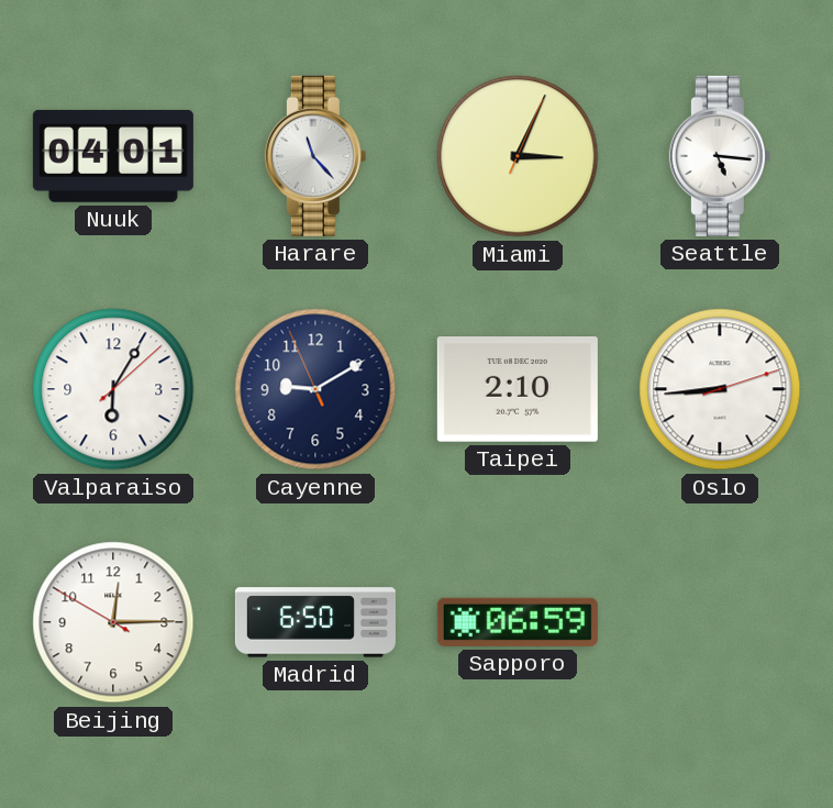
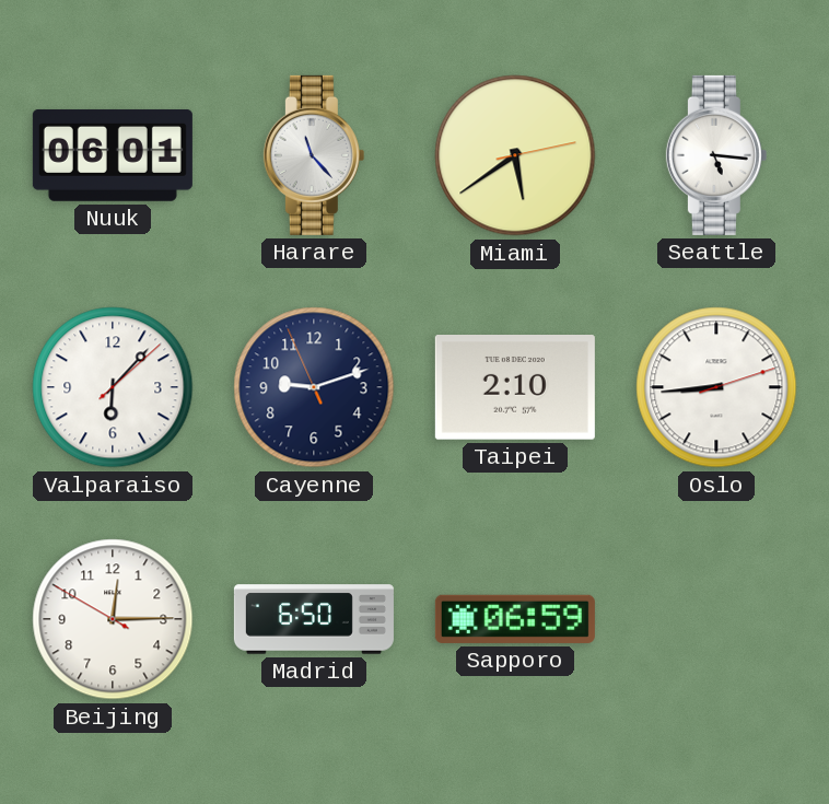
Nuuk: 04:01 -> 06:01
Miami: 3:04 -> 5:39
Valparaiso: 6:05 -> 6:07
Cayenne: 9:09 -> 9:11
